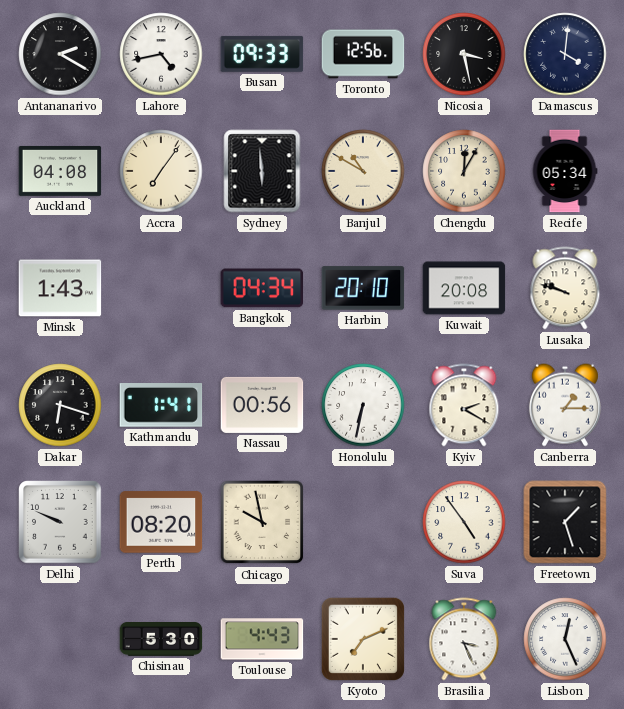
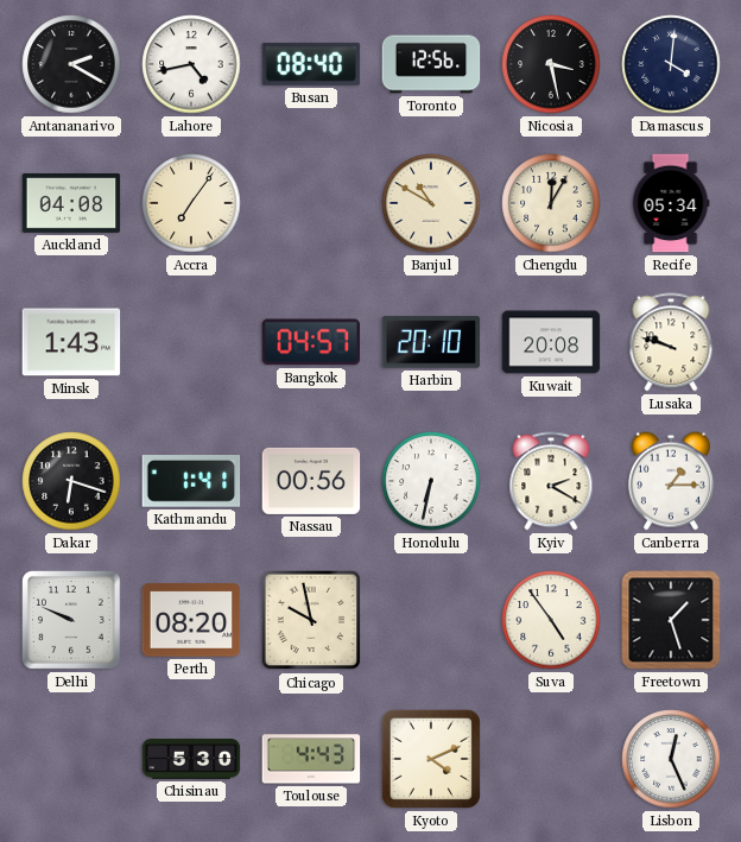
Busan: 09:33 -> 08:40
Sydney: 5:59 -> none
Bangkok: 04:34 -> 04:57
Kyoto: 7:11 -> 4:11
Brasilia: 3:26 -> none
